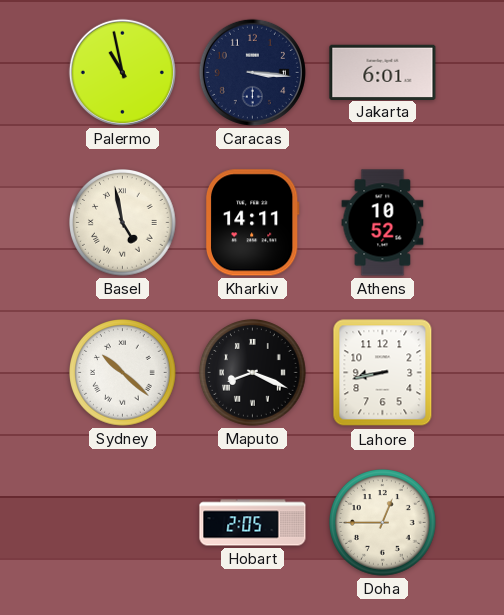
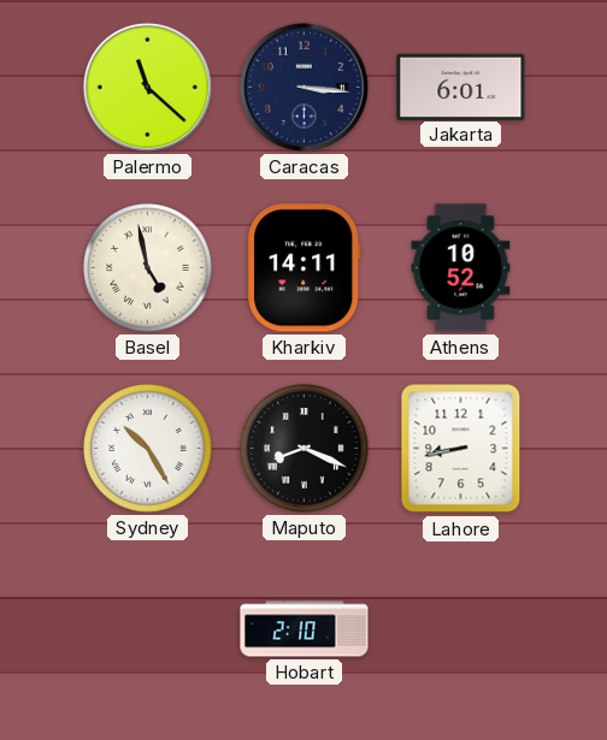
Palermo: 10:58 -> 11:22
Sydney: 10:22 -> 10:25
Hobart: 2:05 -> 2:10
Doha: 12:45 -> none
